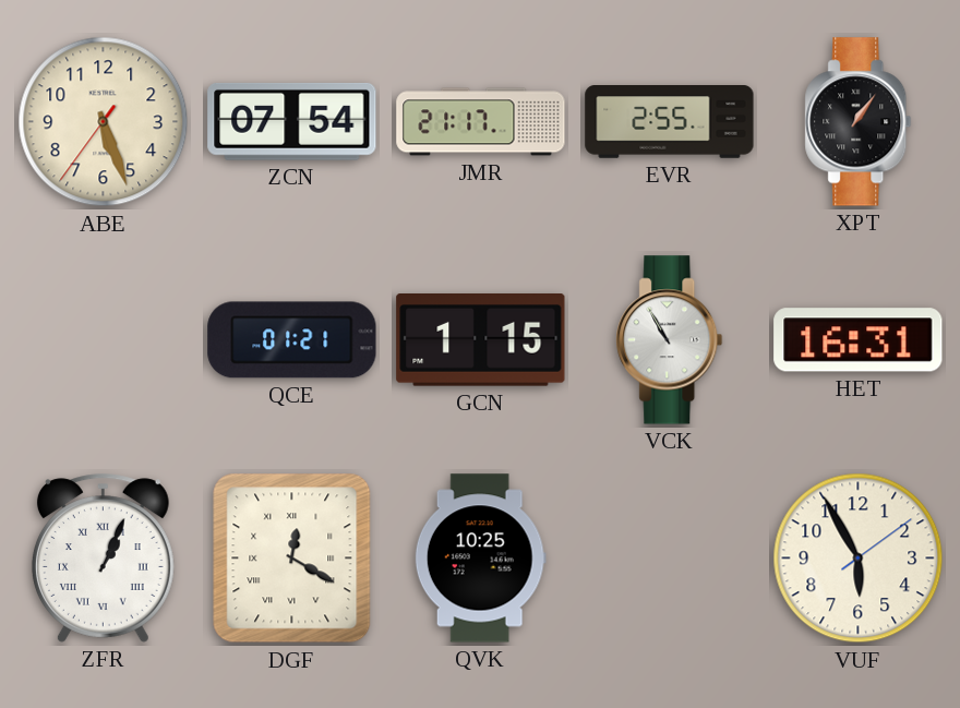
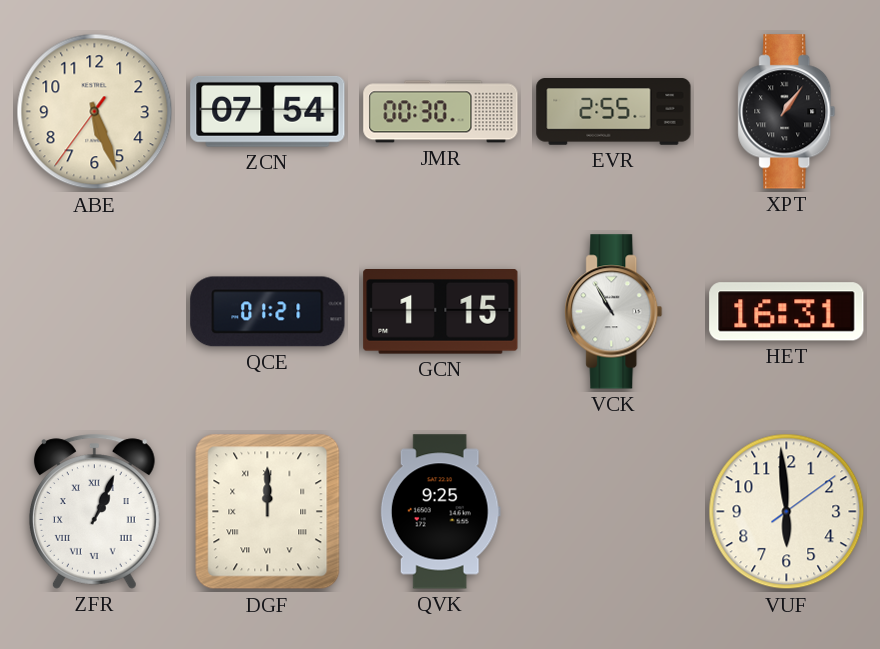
JMR: 21:17 -> 00:30
DGF: 12:20 -> 12:00
QVK: 10:25 -> 9:25
VUF: 5:55 -> 5:59
